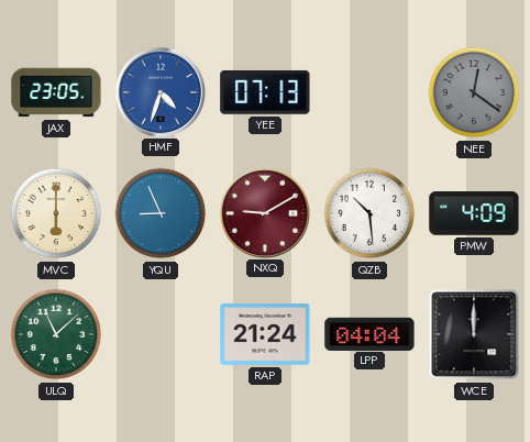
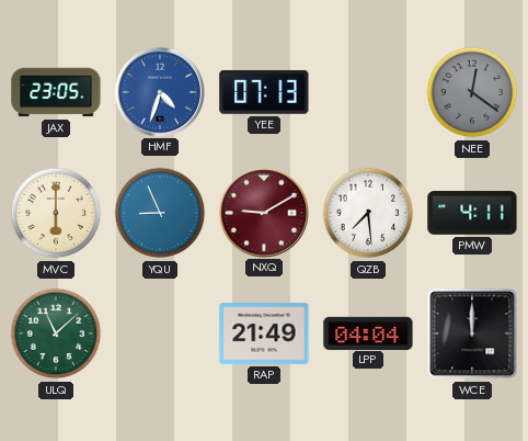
QZB: 10:29 -> 7:29
PMW: 4:09 -> 4:11
RAP: 21:24 -> 21:49
